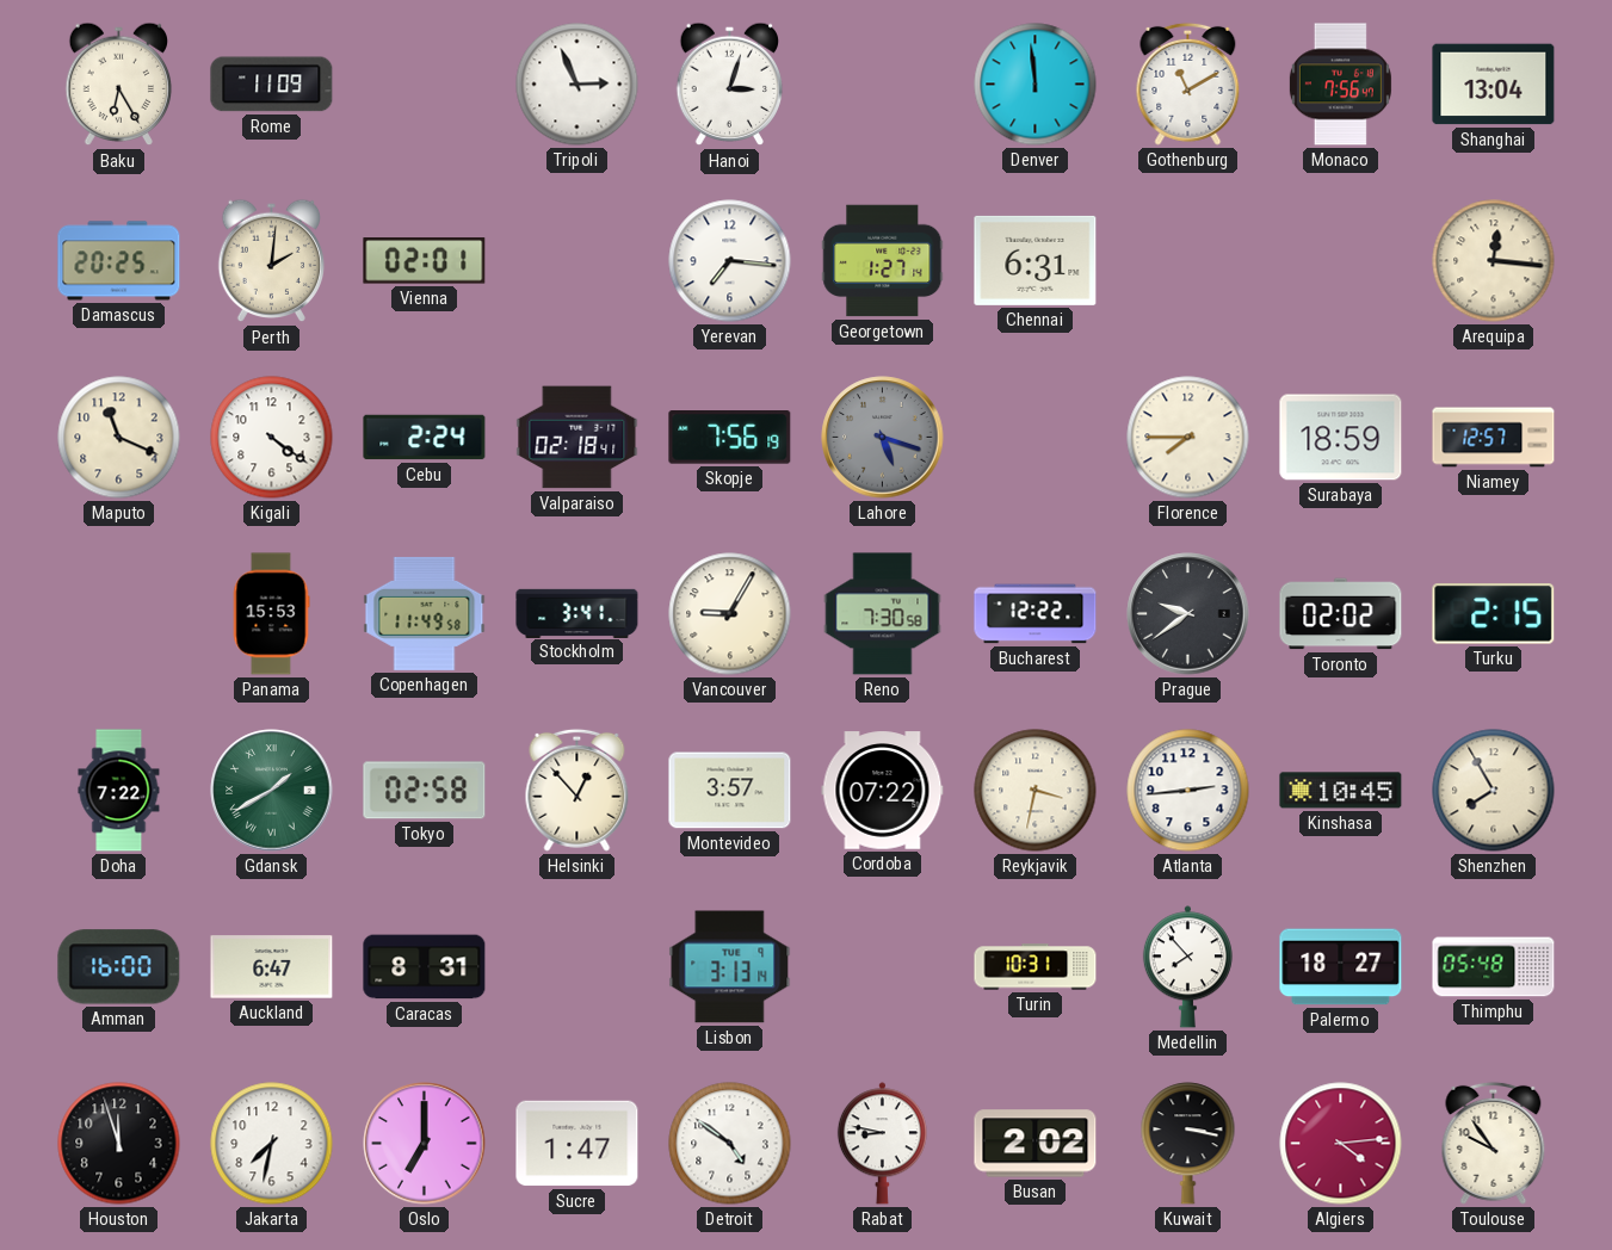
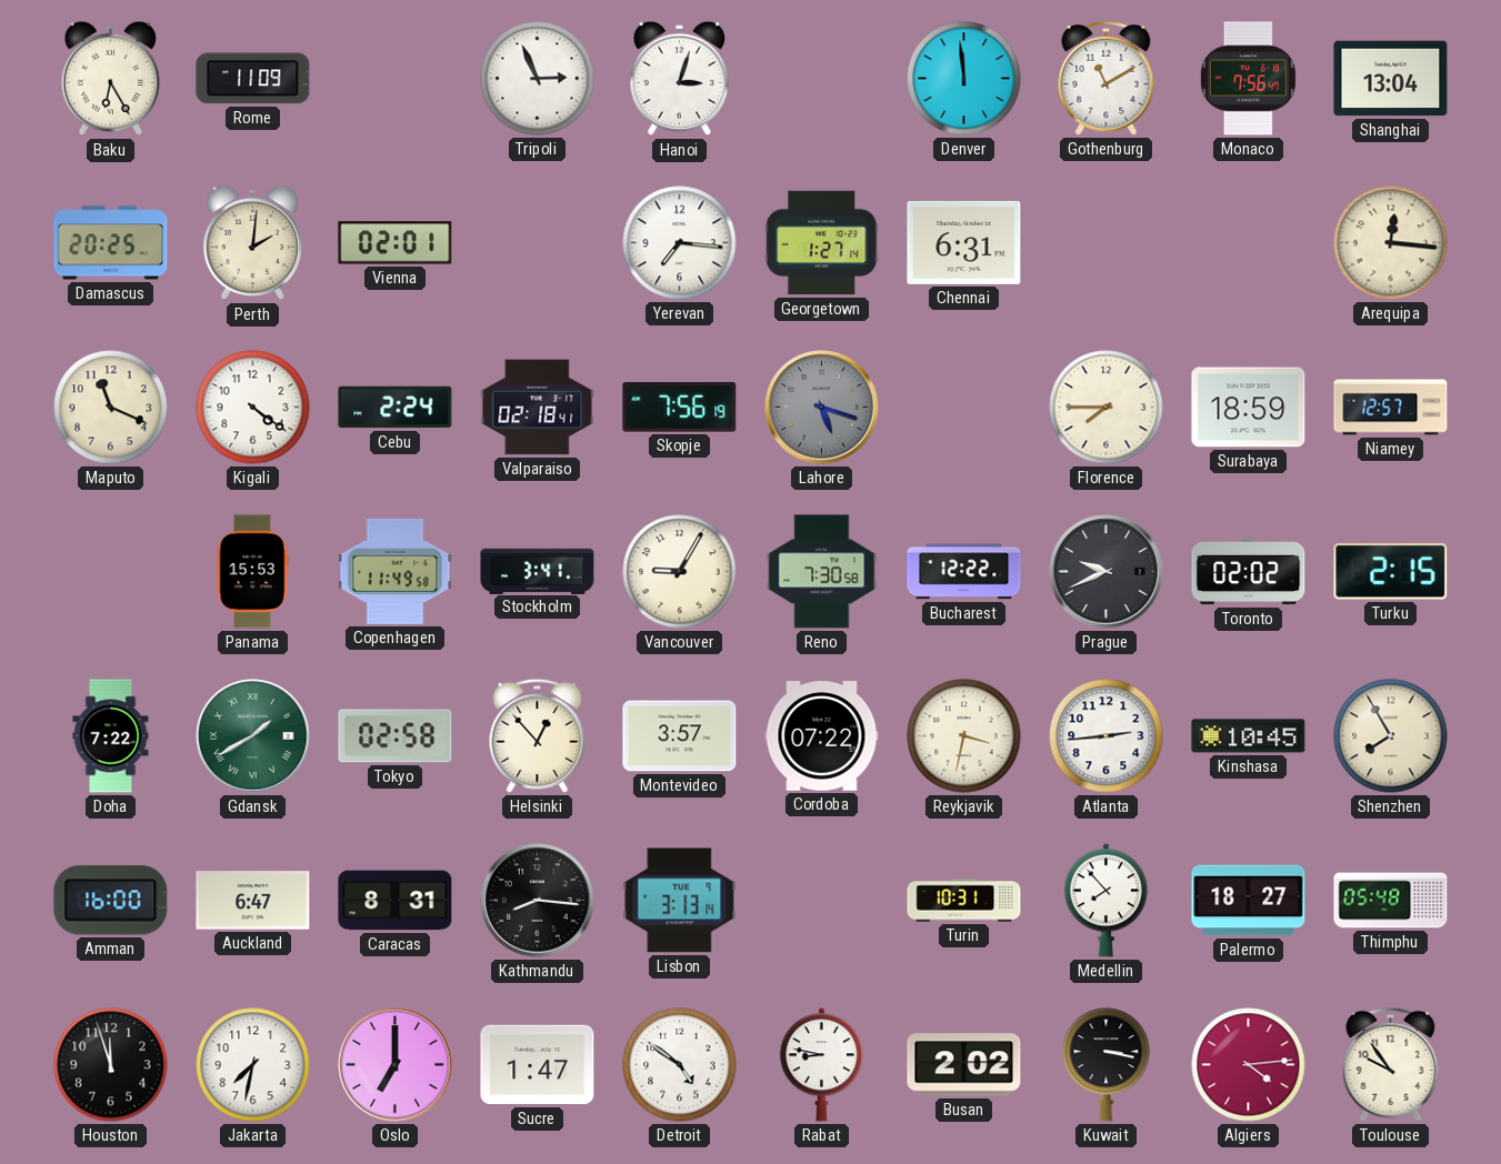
Prague: 9:39 -> 9:41
Kathmandu: none -> 8:16
